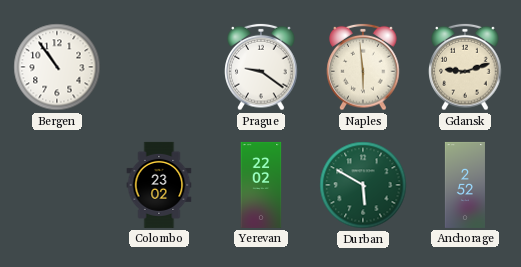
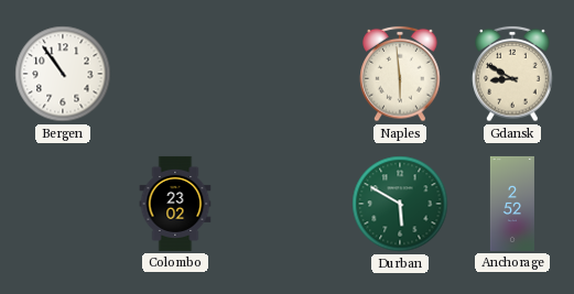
Prague: 9:21 -> none
Gdansk: 9:12 -> 8:50
Yerevan: 22:02 -> none
